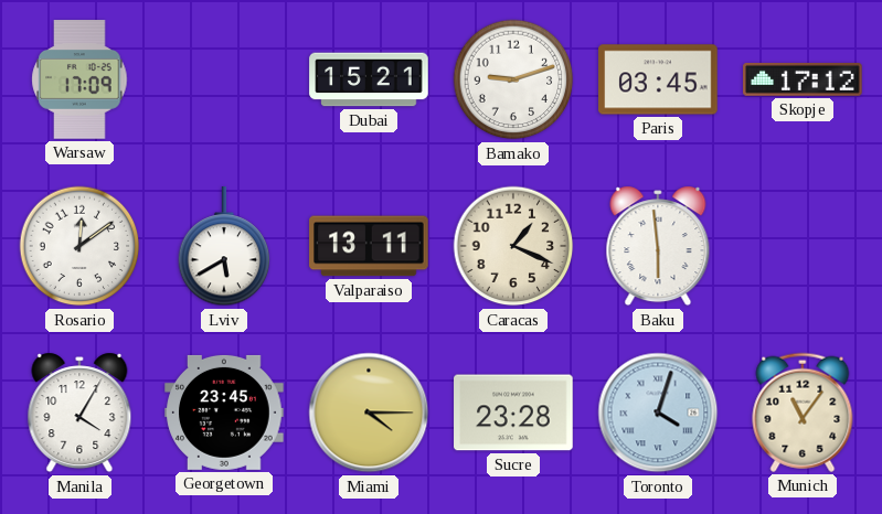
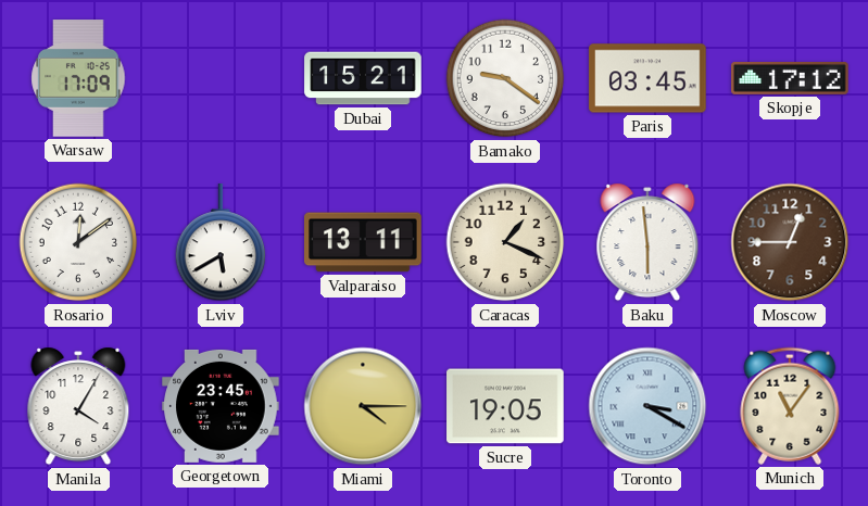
Bamako: 9:12 -> 9:21
Moscow: none -> 12:45
Sucre: 23:28 -> 19:05
Toronto: 4:03 -> 3:20
